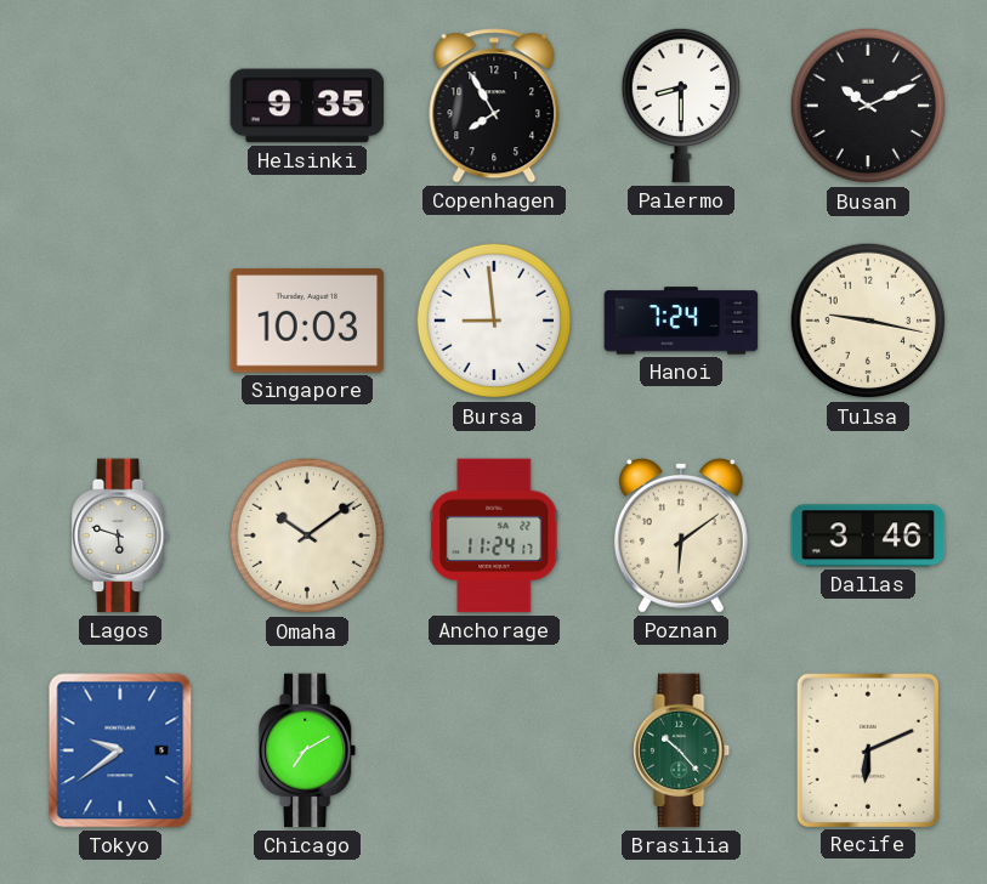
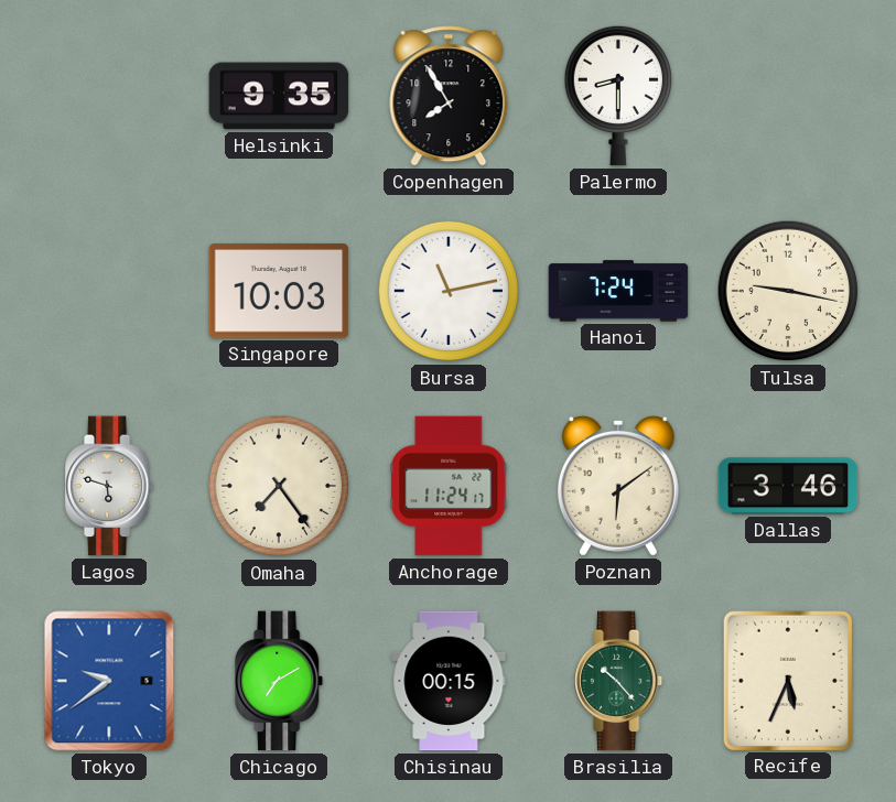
Busan: 10:11 -> none
Bursa: 8:59 -> 11:13
Omaha: 10:09 -> 7:24
Chisinau: none -> 00:15
Recife: 6:11 -> 5:34
